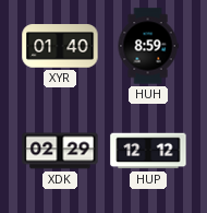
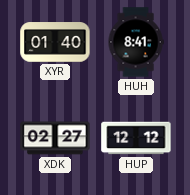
HUH: 8:59 -> 8:41
XDK: 02:29 -> 02:27
